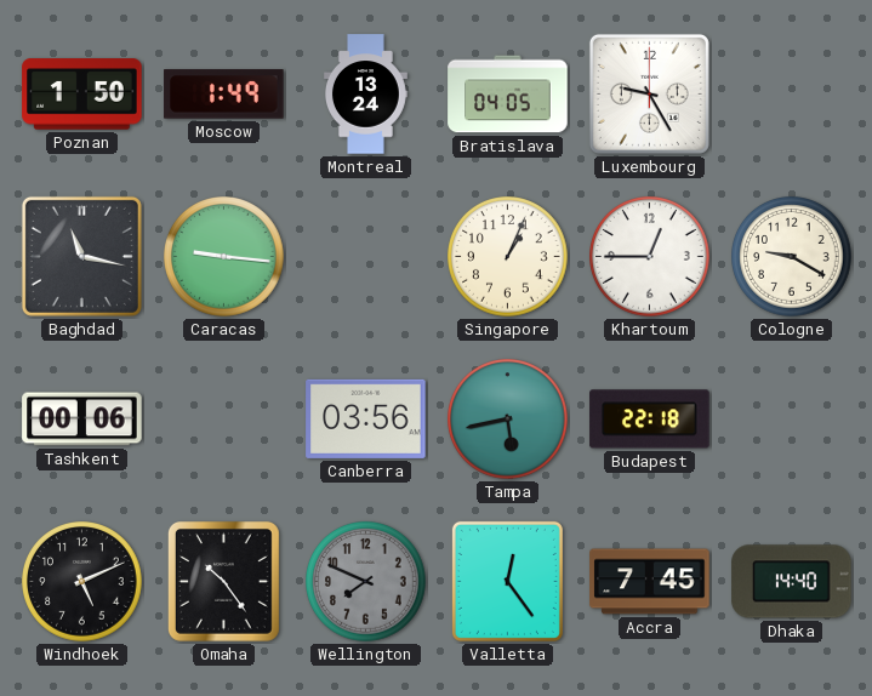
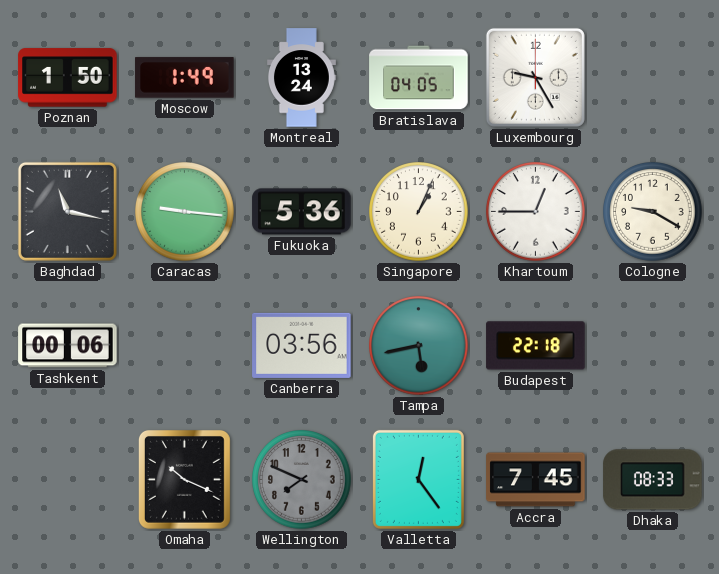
Fukuoka: none -> 5:36
Windhoek: 5:11 -> none
Omaha: 10:24 -> 10:19
Dhaka: 14:40 -> 08:33
